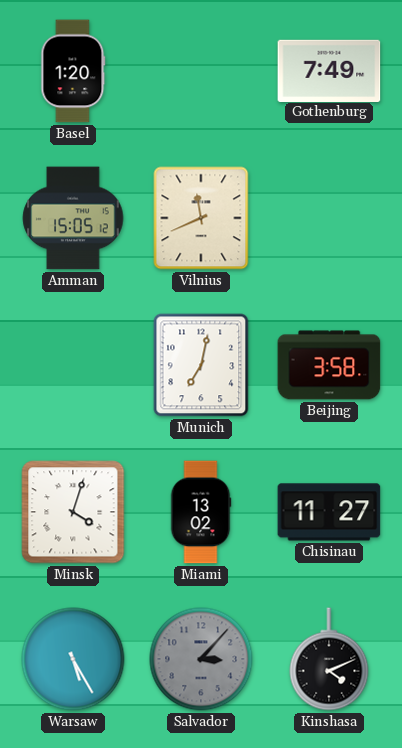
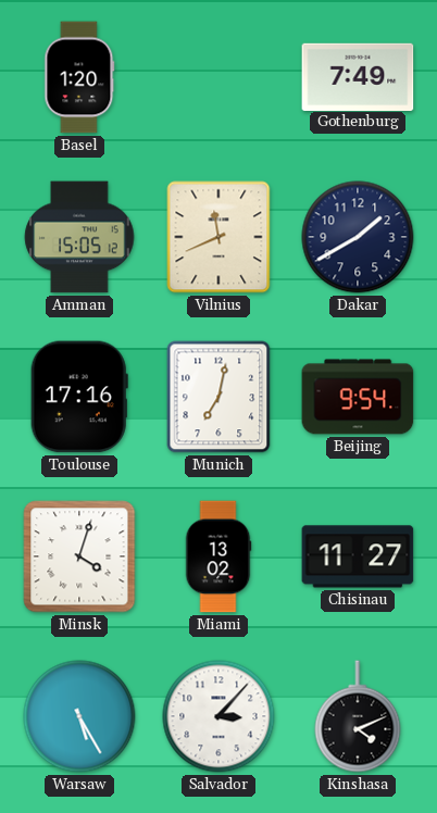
Dakar: none -> 1:40
Toulouse: none -> 17:16
Beijing: 3:58 -> 9:54
Salvador dial: grey -> white
